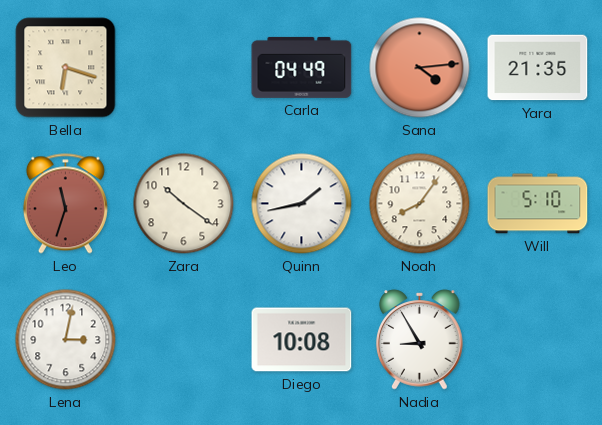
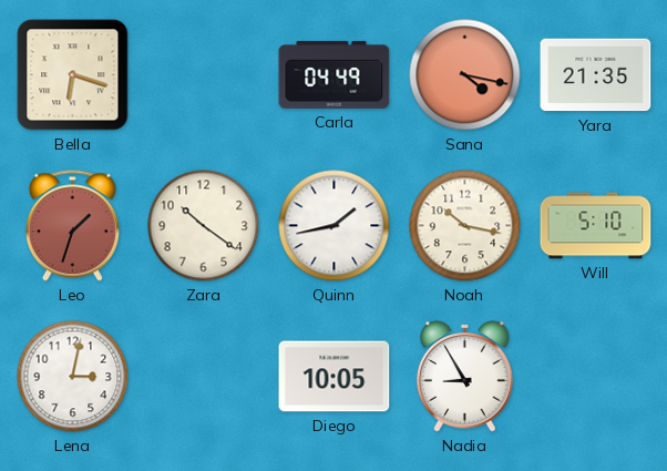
Sana: 4:14 -> 4:17
Leo: 11:33 -> 1:33
Noah: 8:06 -> 10:17
Diego: 10:08 -> 10:05
